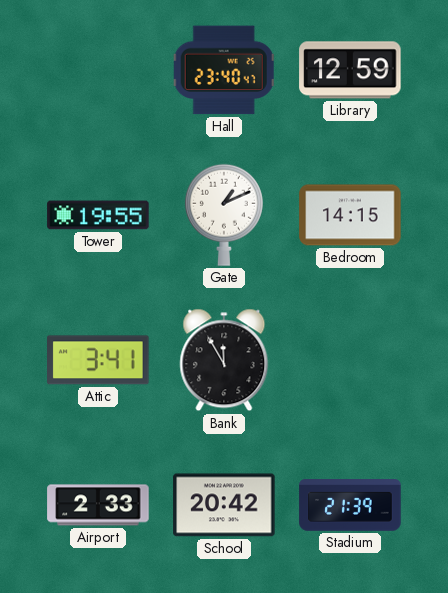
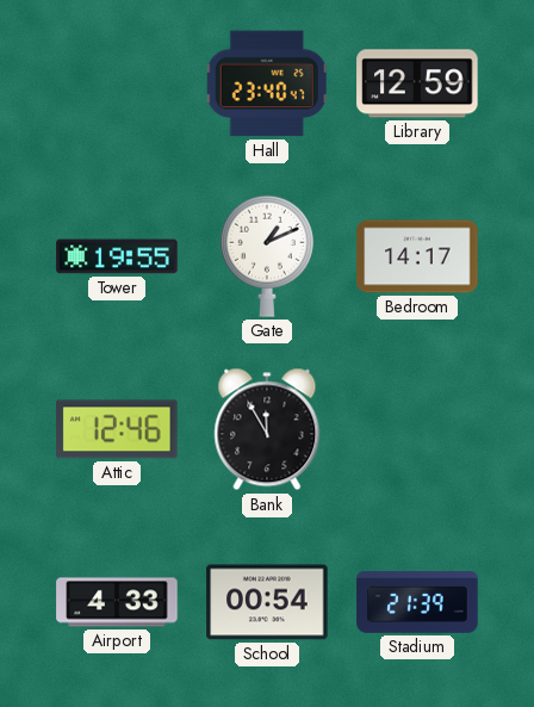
Bedroom: 14:15 -> 14:17
Attic: 3:41 -> 12:46
Airport: 2:33 -> 4:33
School: 20:42 -> 00:54
